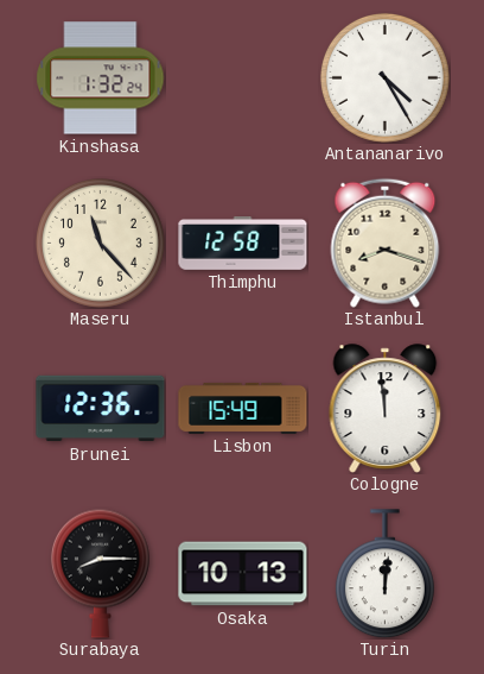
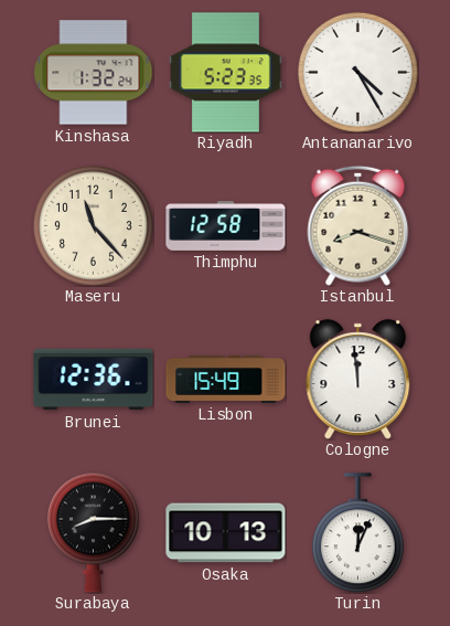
Riyadh: none -> 5:23
Turin: 12:01 -> 12:04
